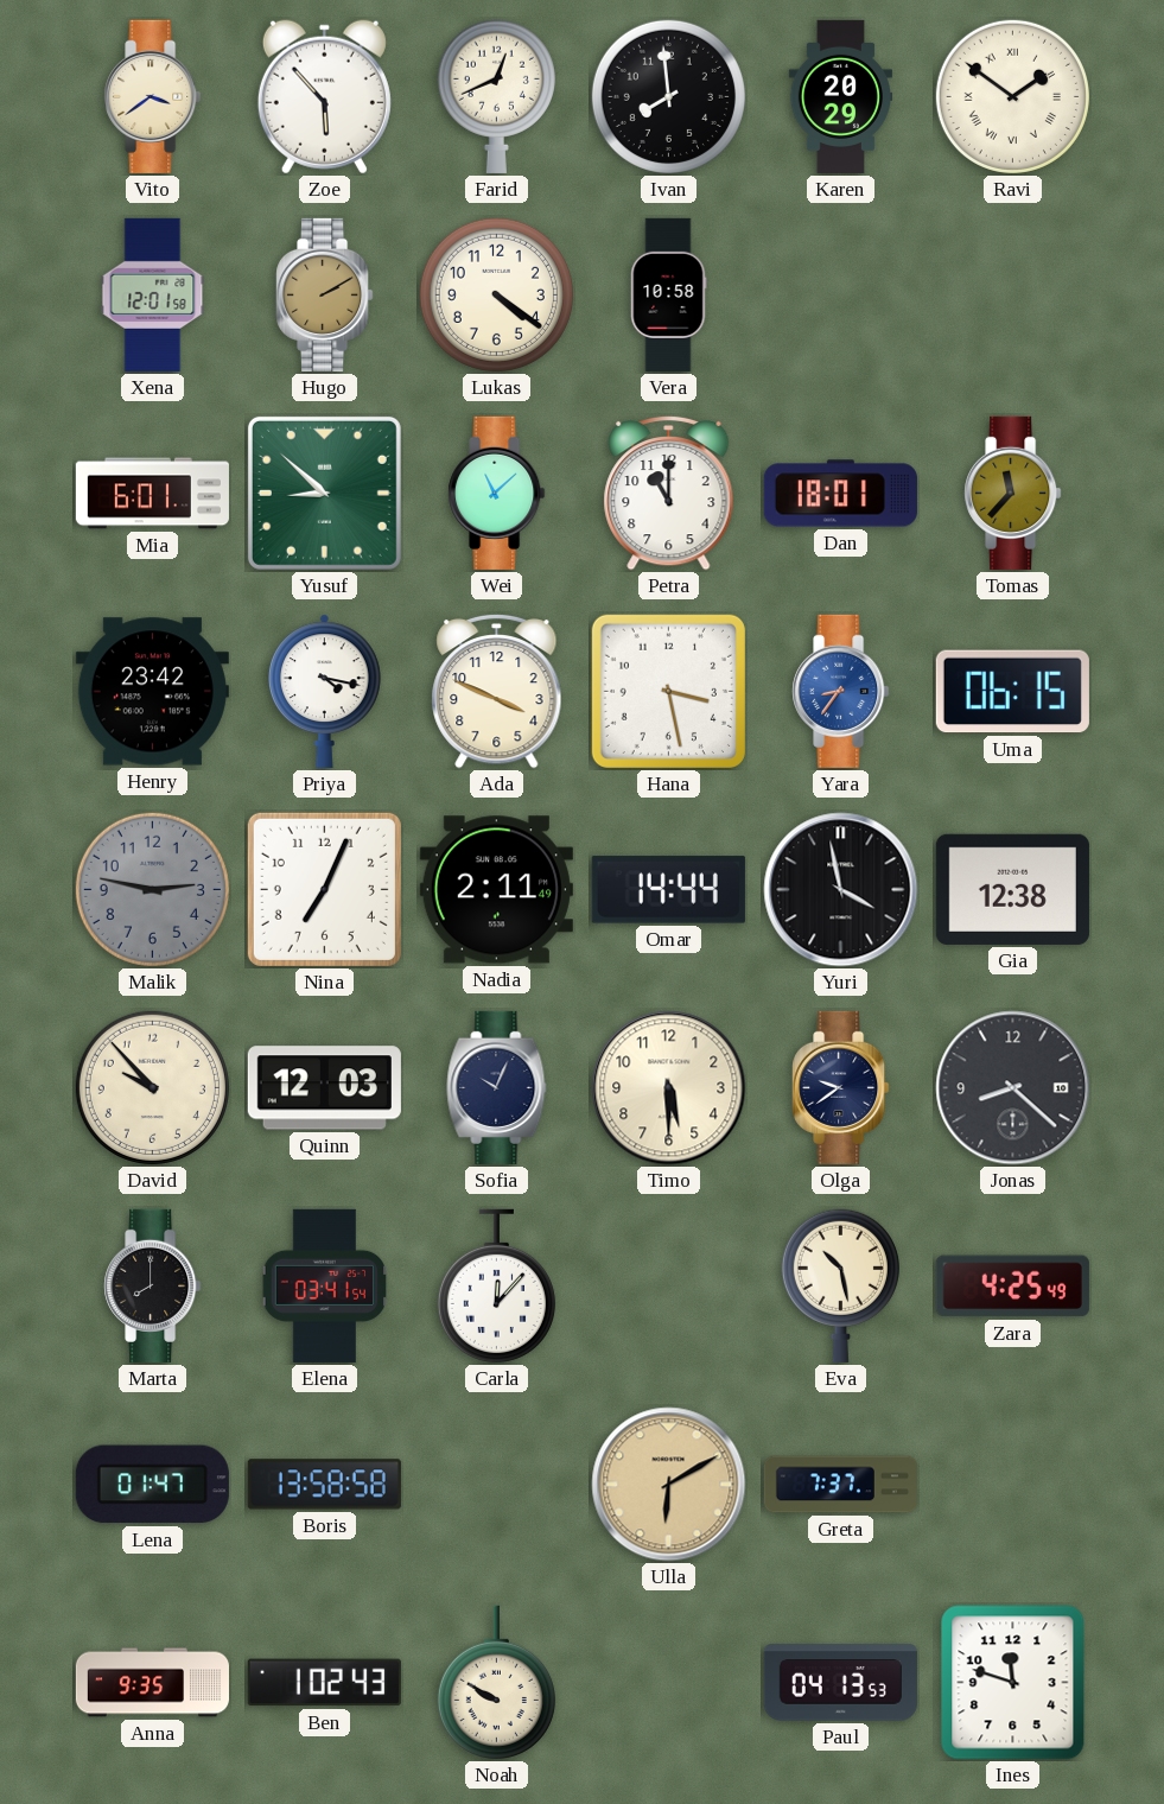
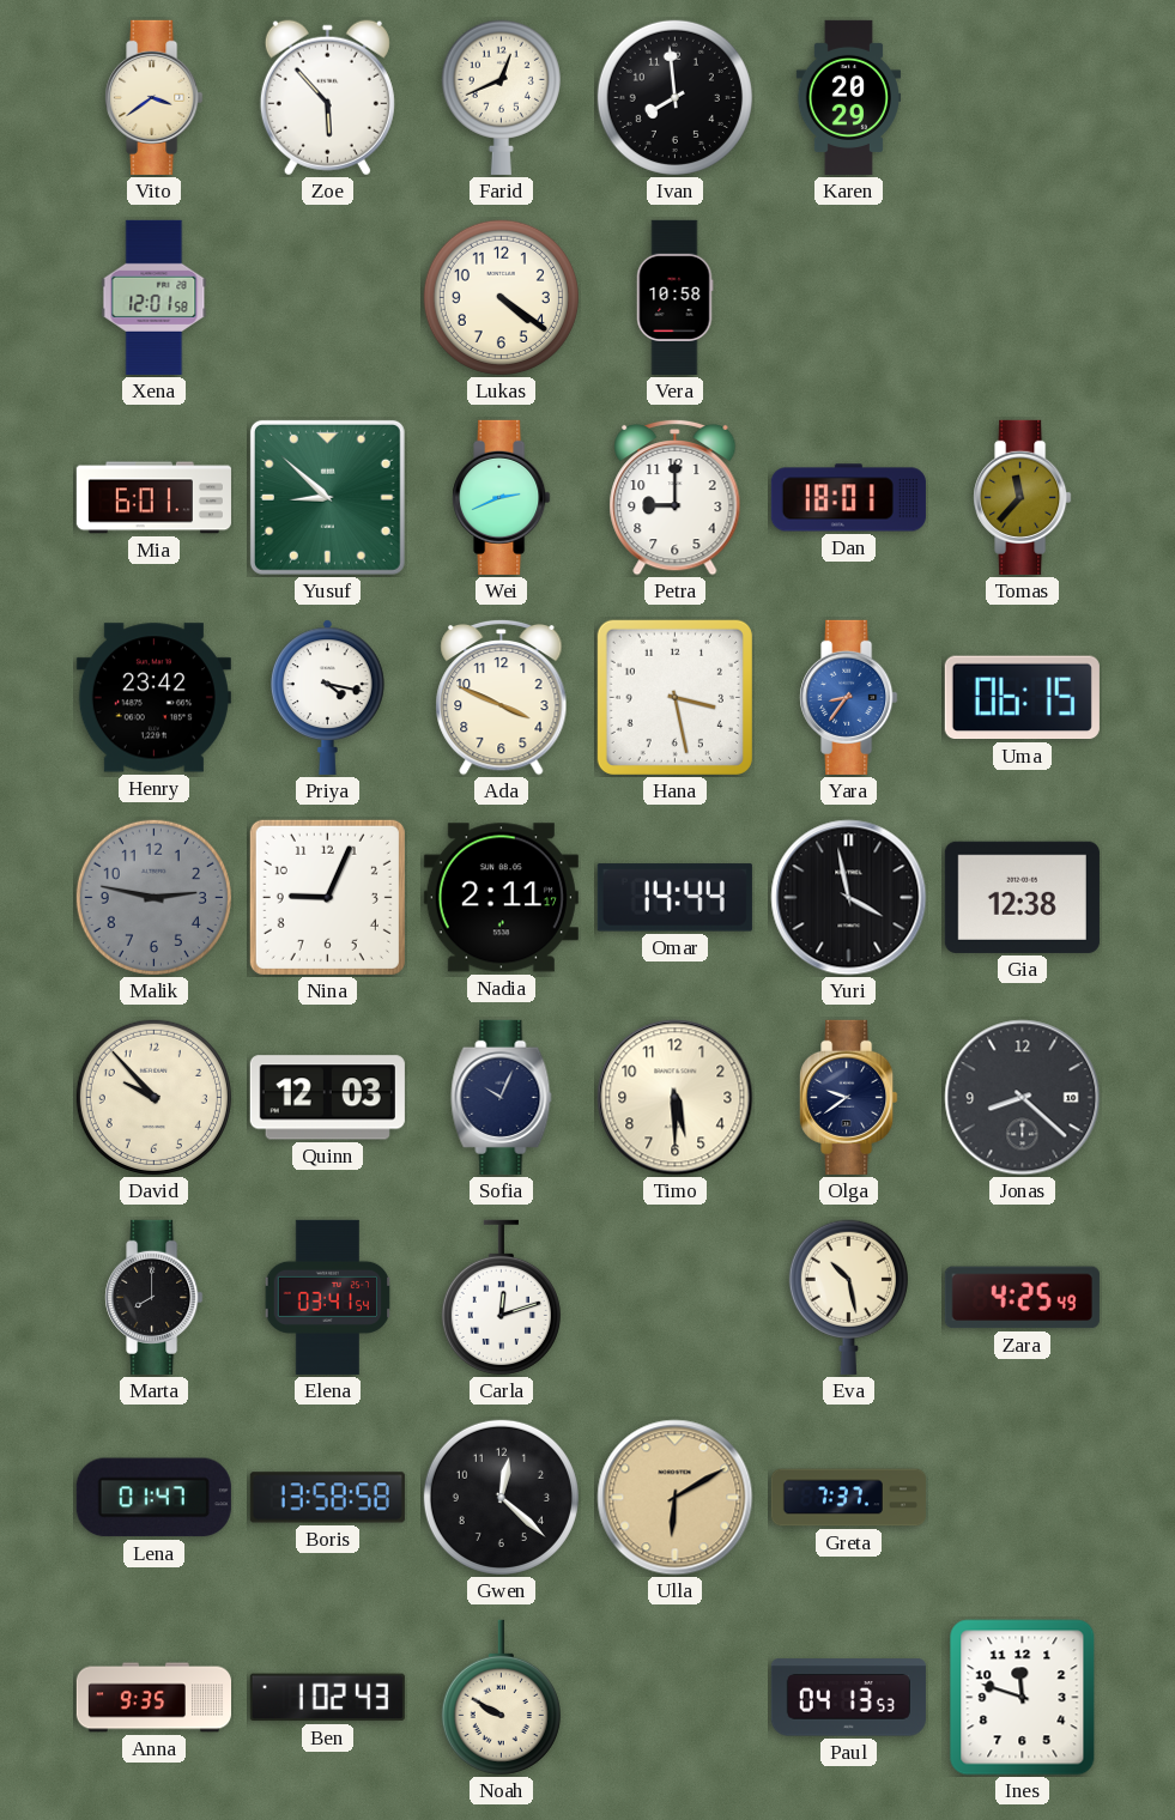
Ravi: 1:51 -> none
Hugo: 2:10 -> none
Wei: 11:08 -> 2:41
Petra: 11:00 -> 9:00
Nina: 7:04 -> 9:04
Nadia: 2:11:49 -> 2:11:17
Carla: 12:07 -> 12:12
Gwen: none -> 12:22
